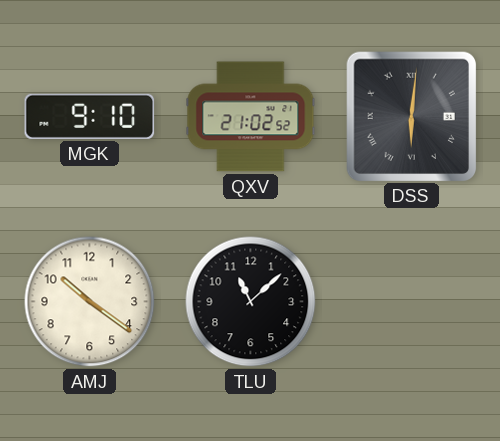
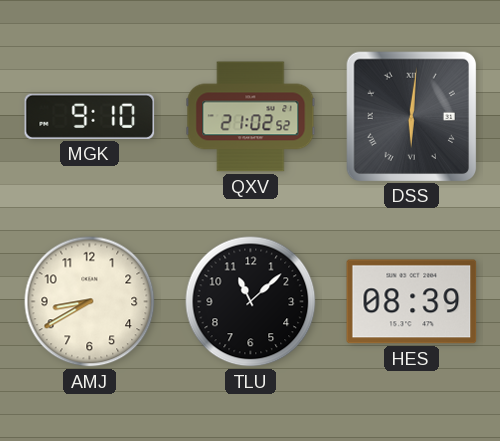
AMJ: 10:21 -> 8:40
HES: none -> 08:39
